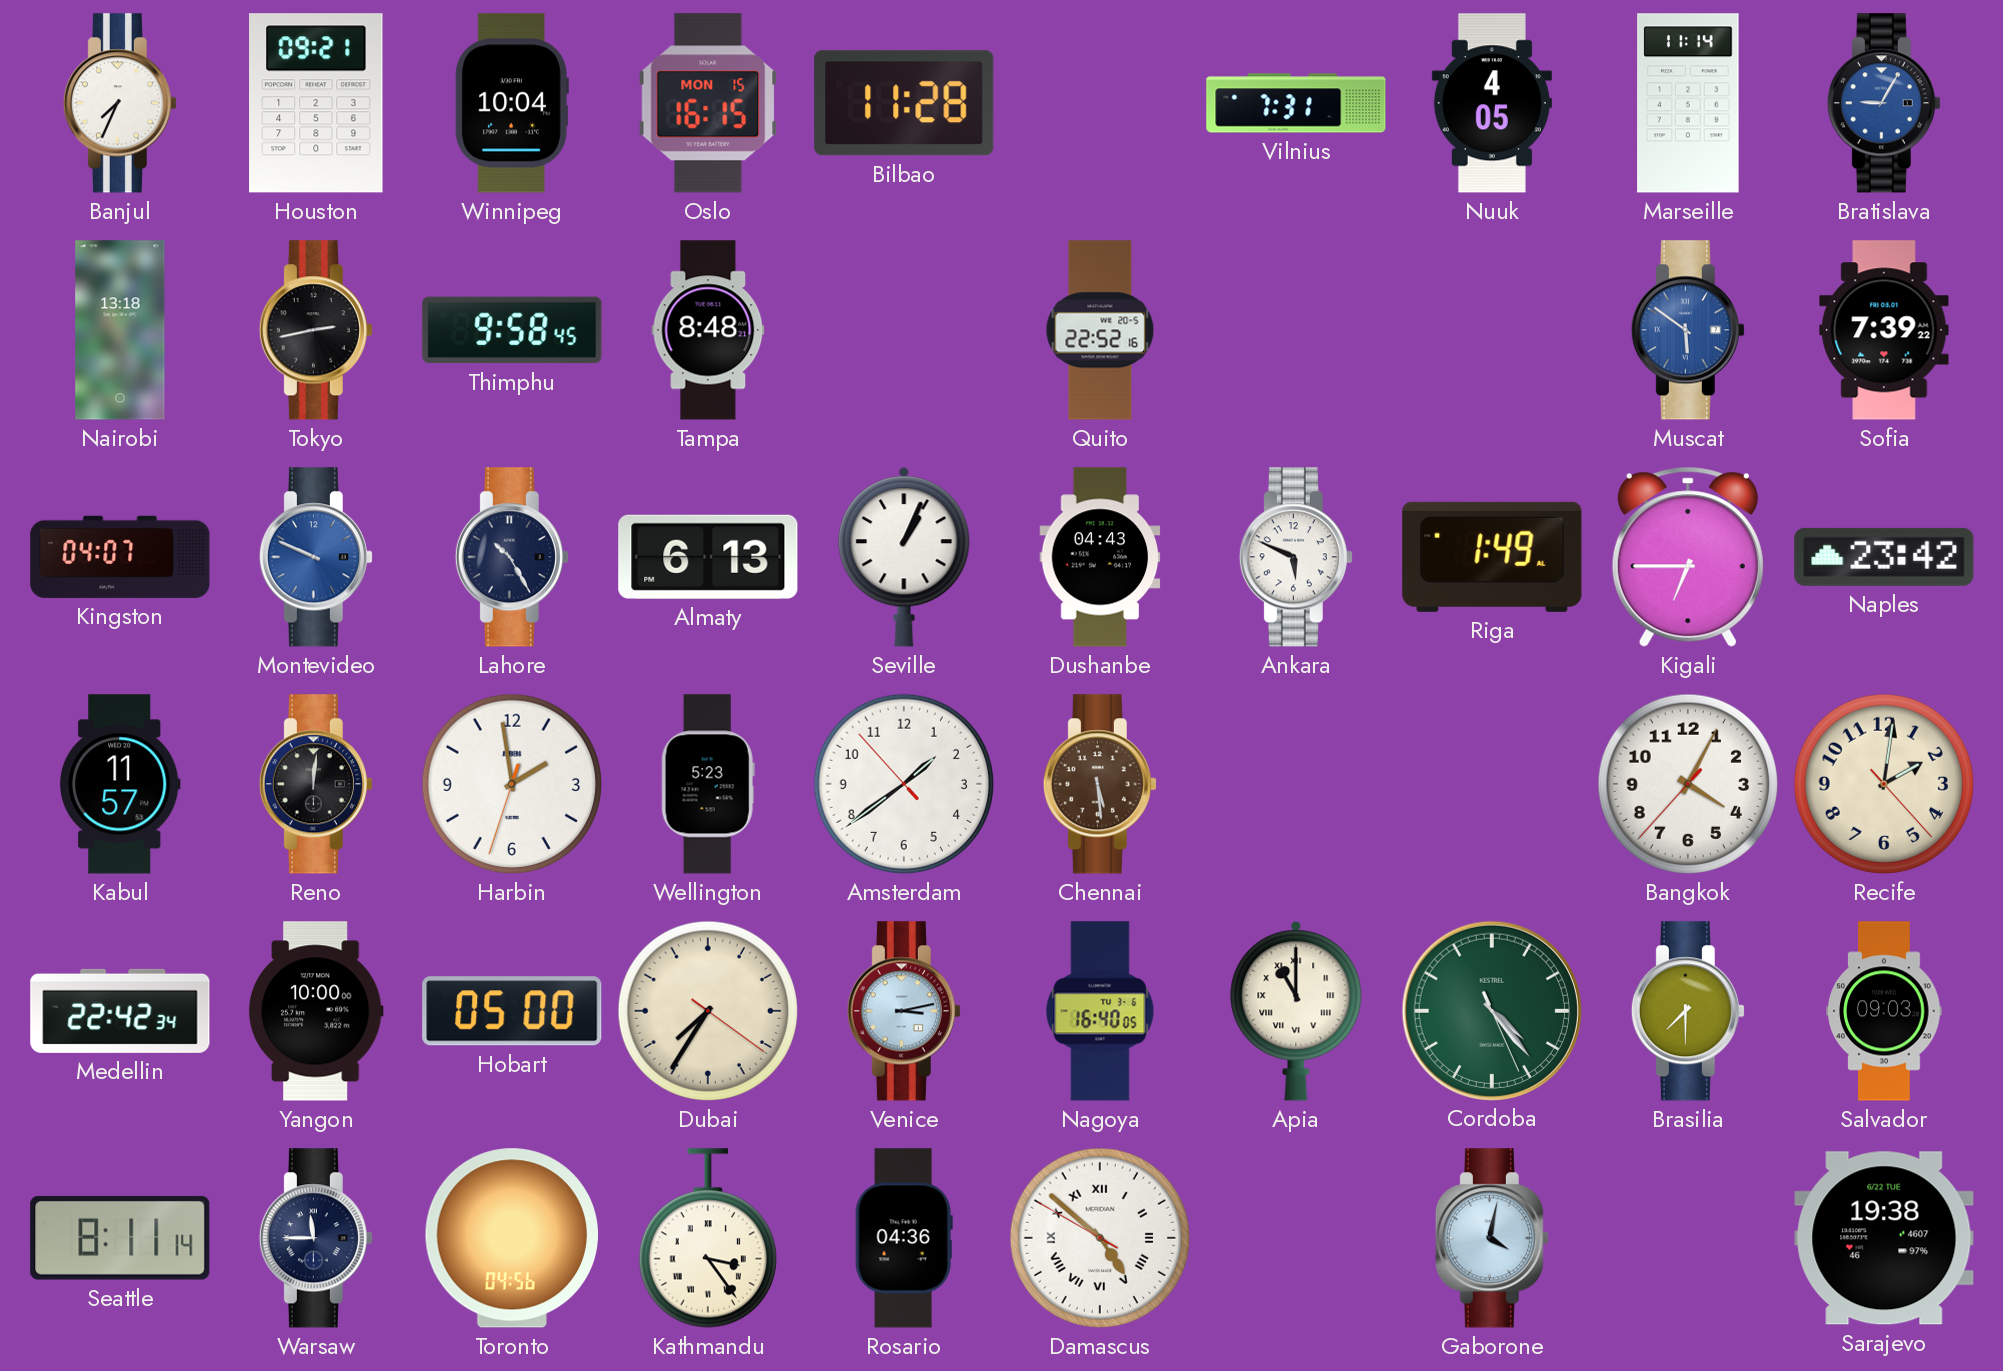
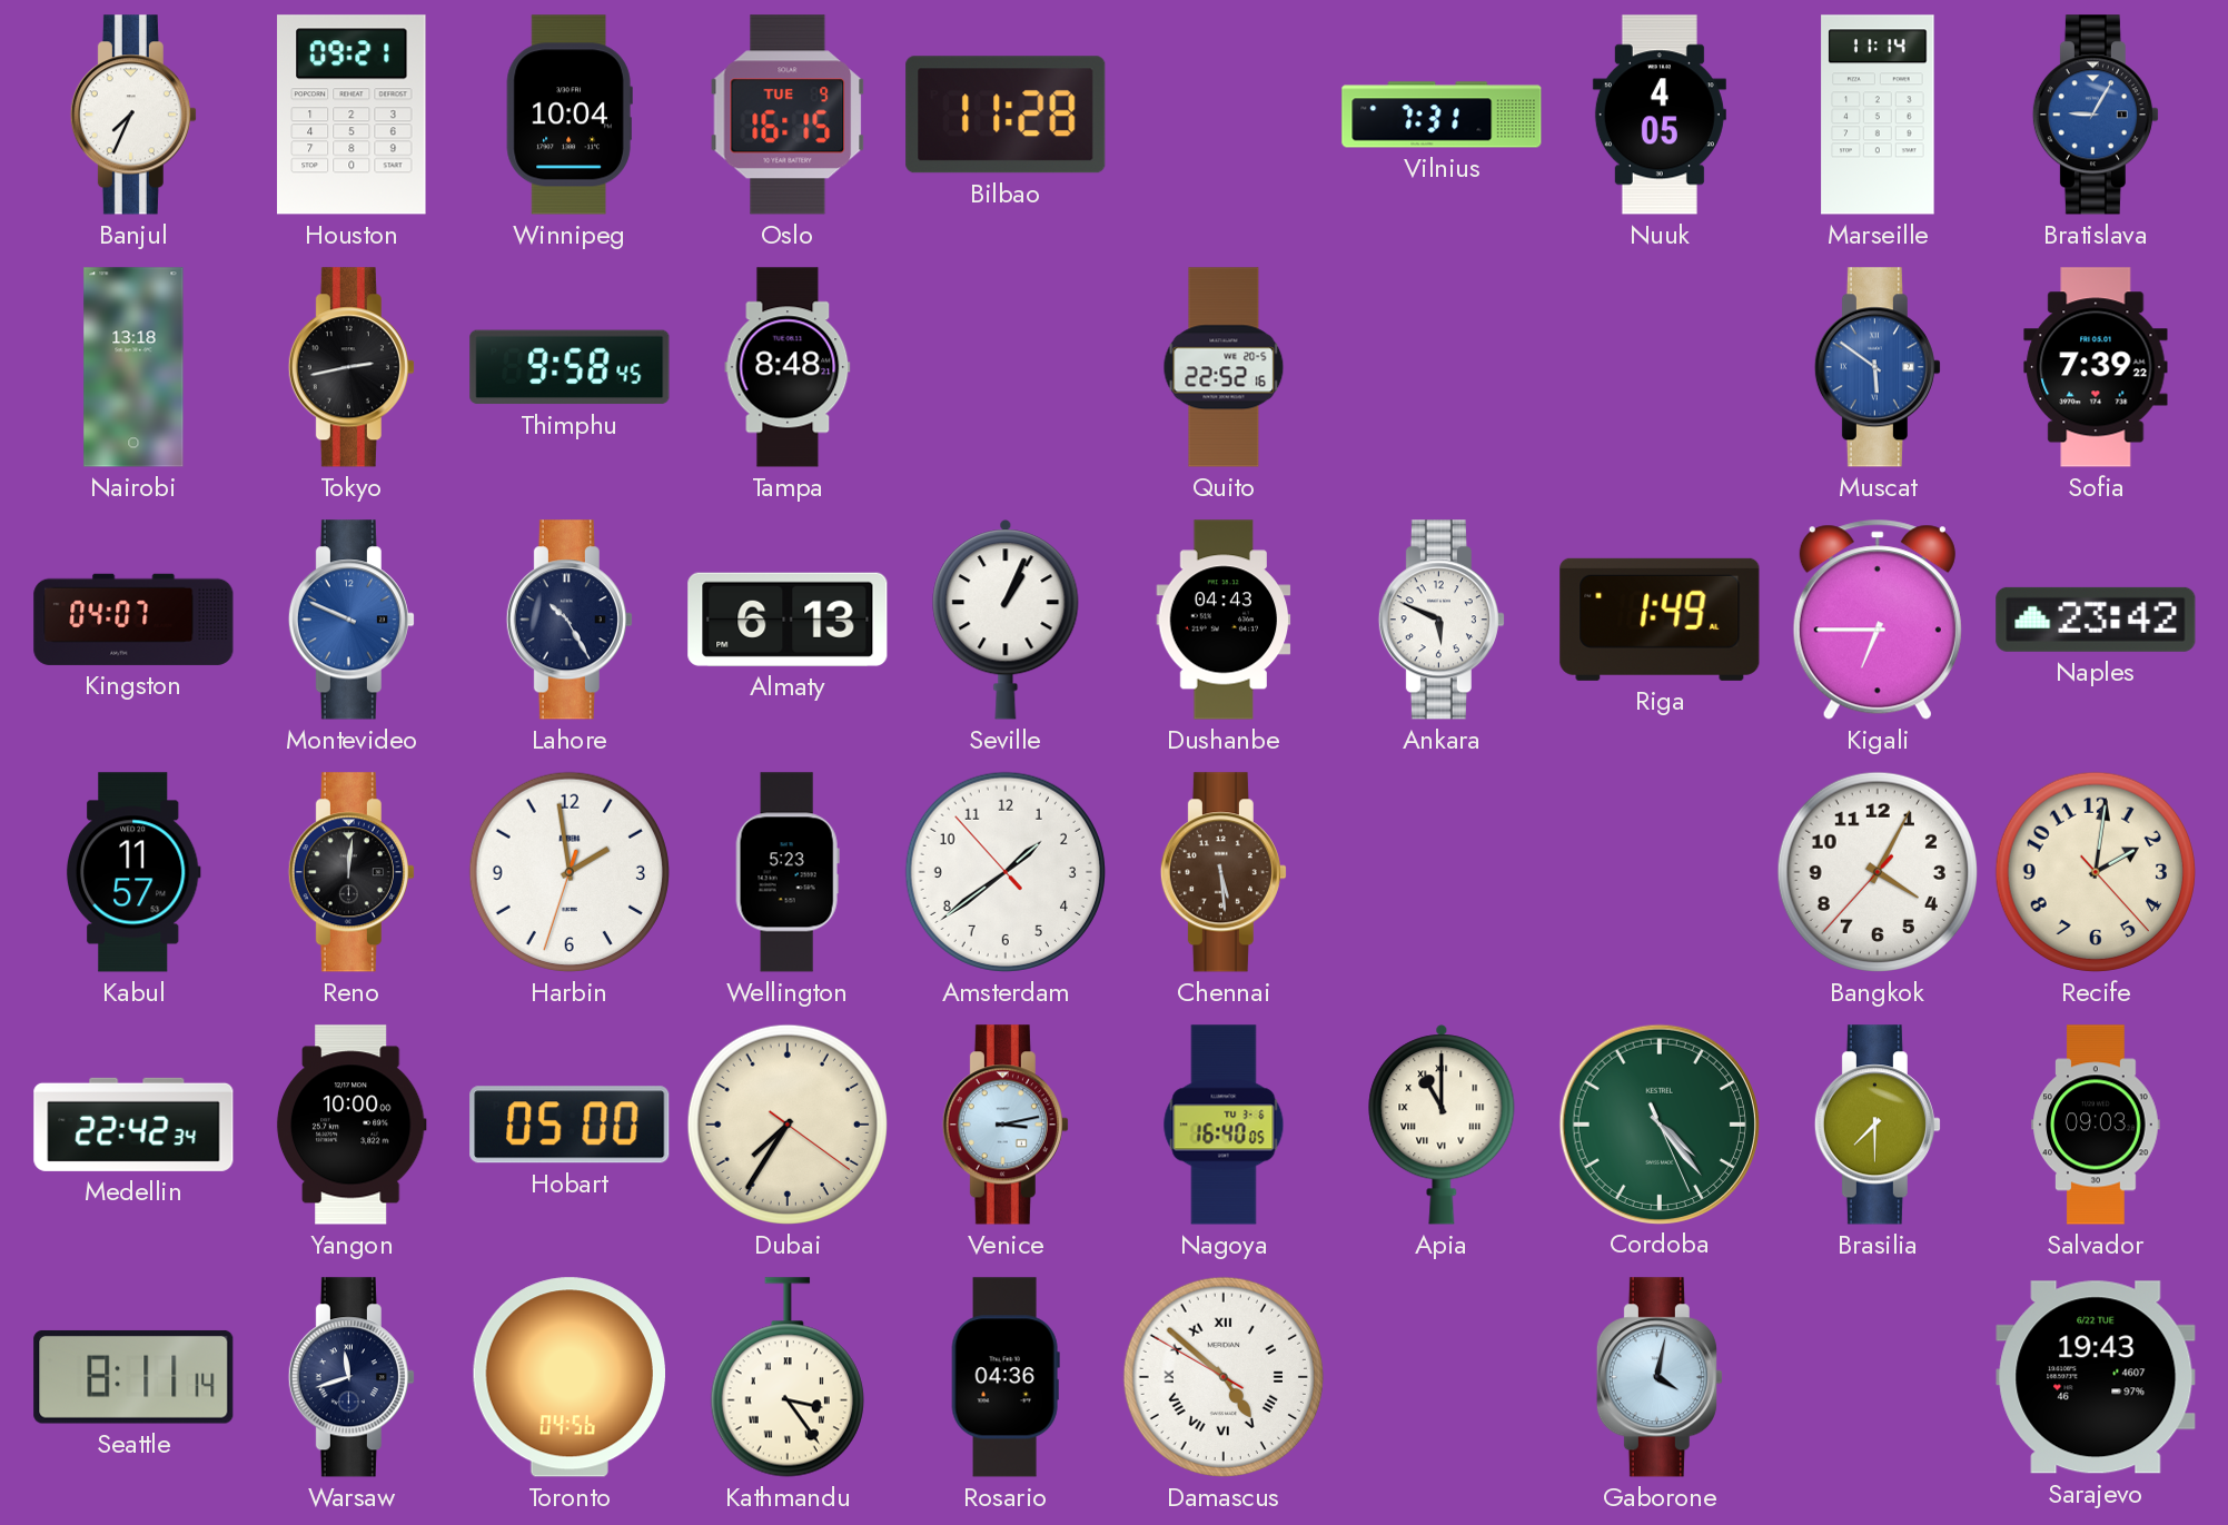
Oslo date: MON 15 -> TUE 9
Warsaw: 11:45 -> 11:42
Sarajevo: 19:38 -> 19:43
